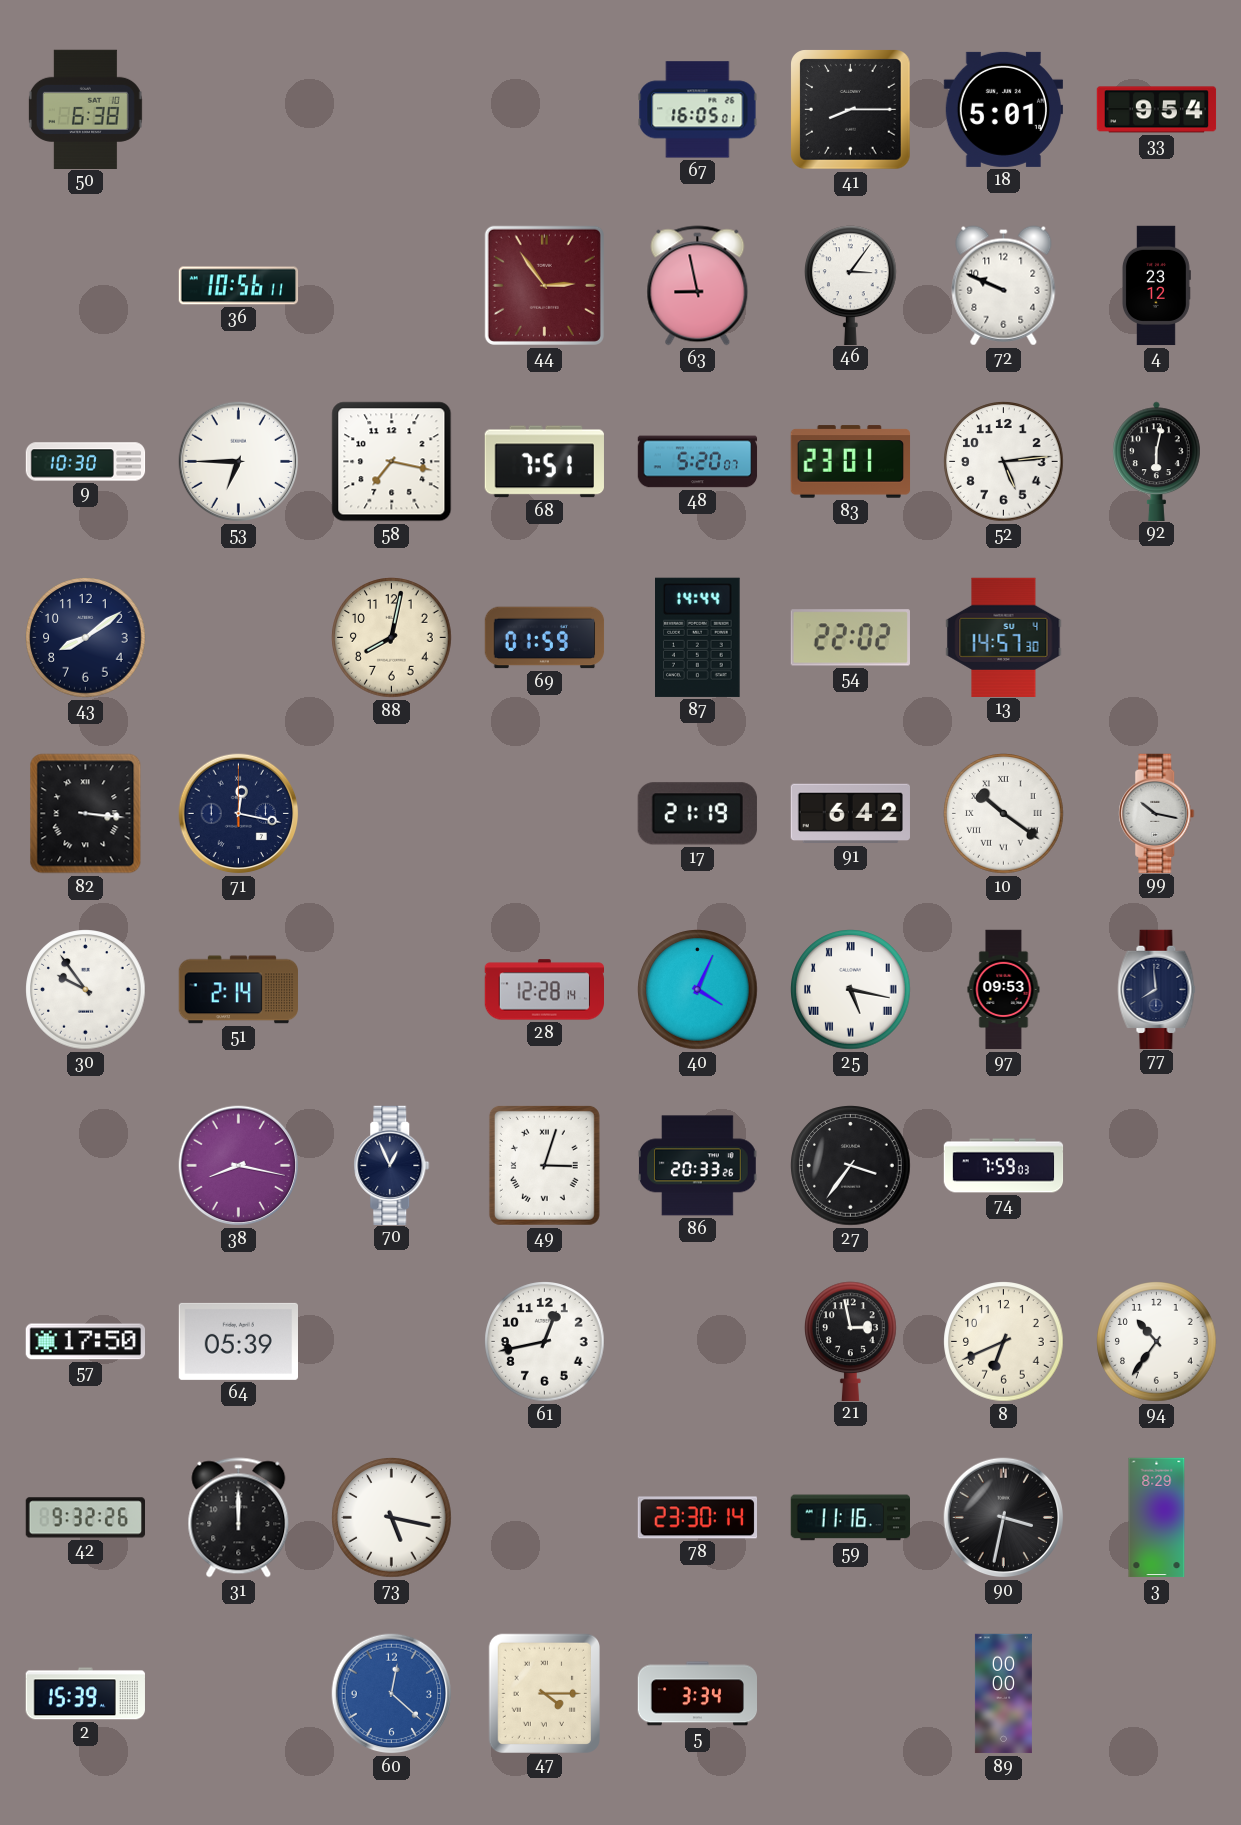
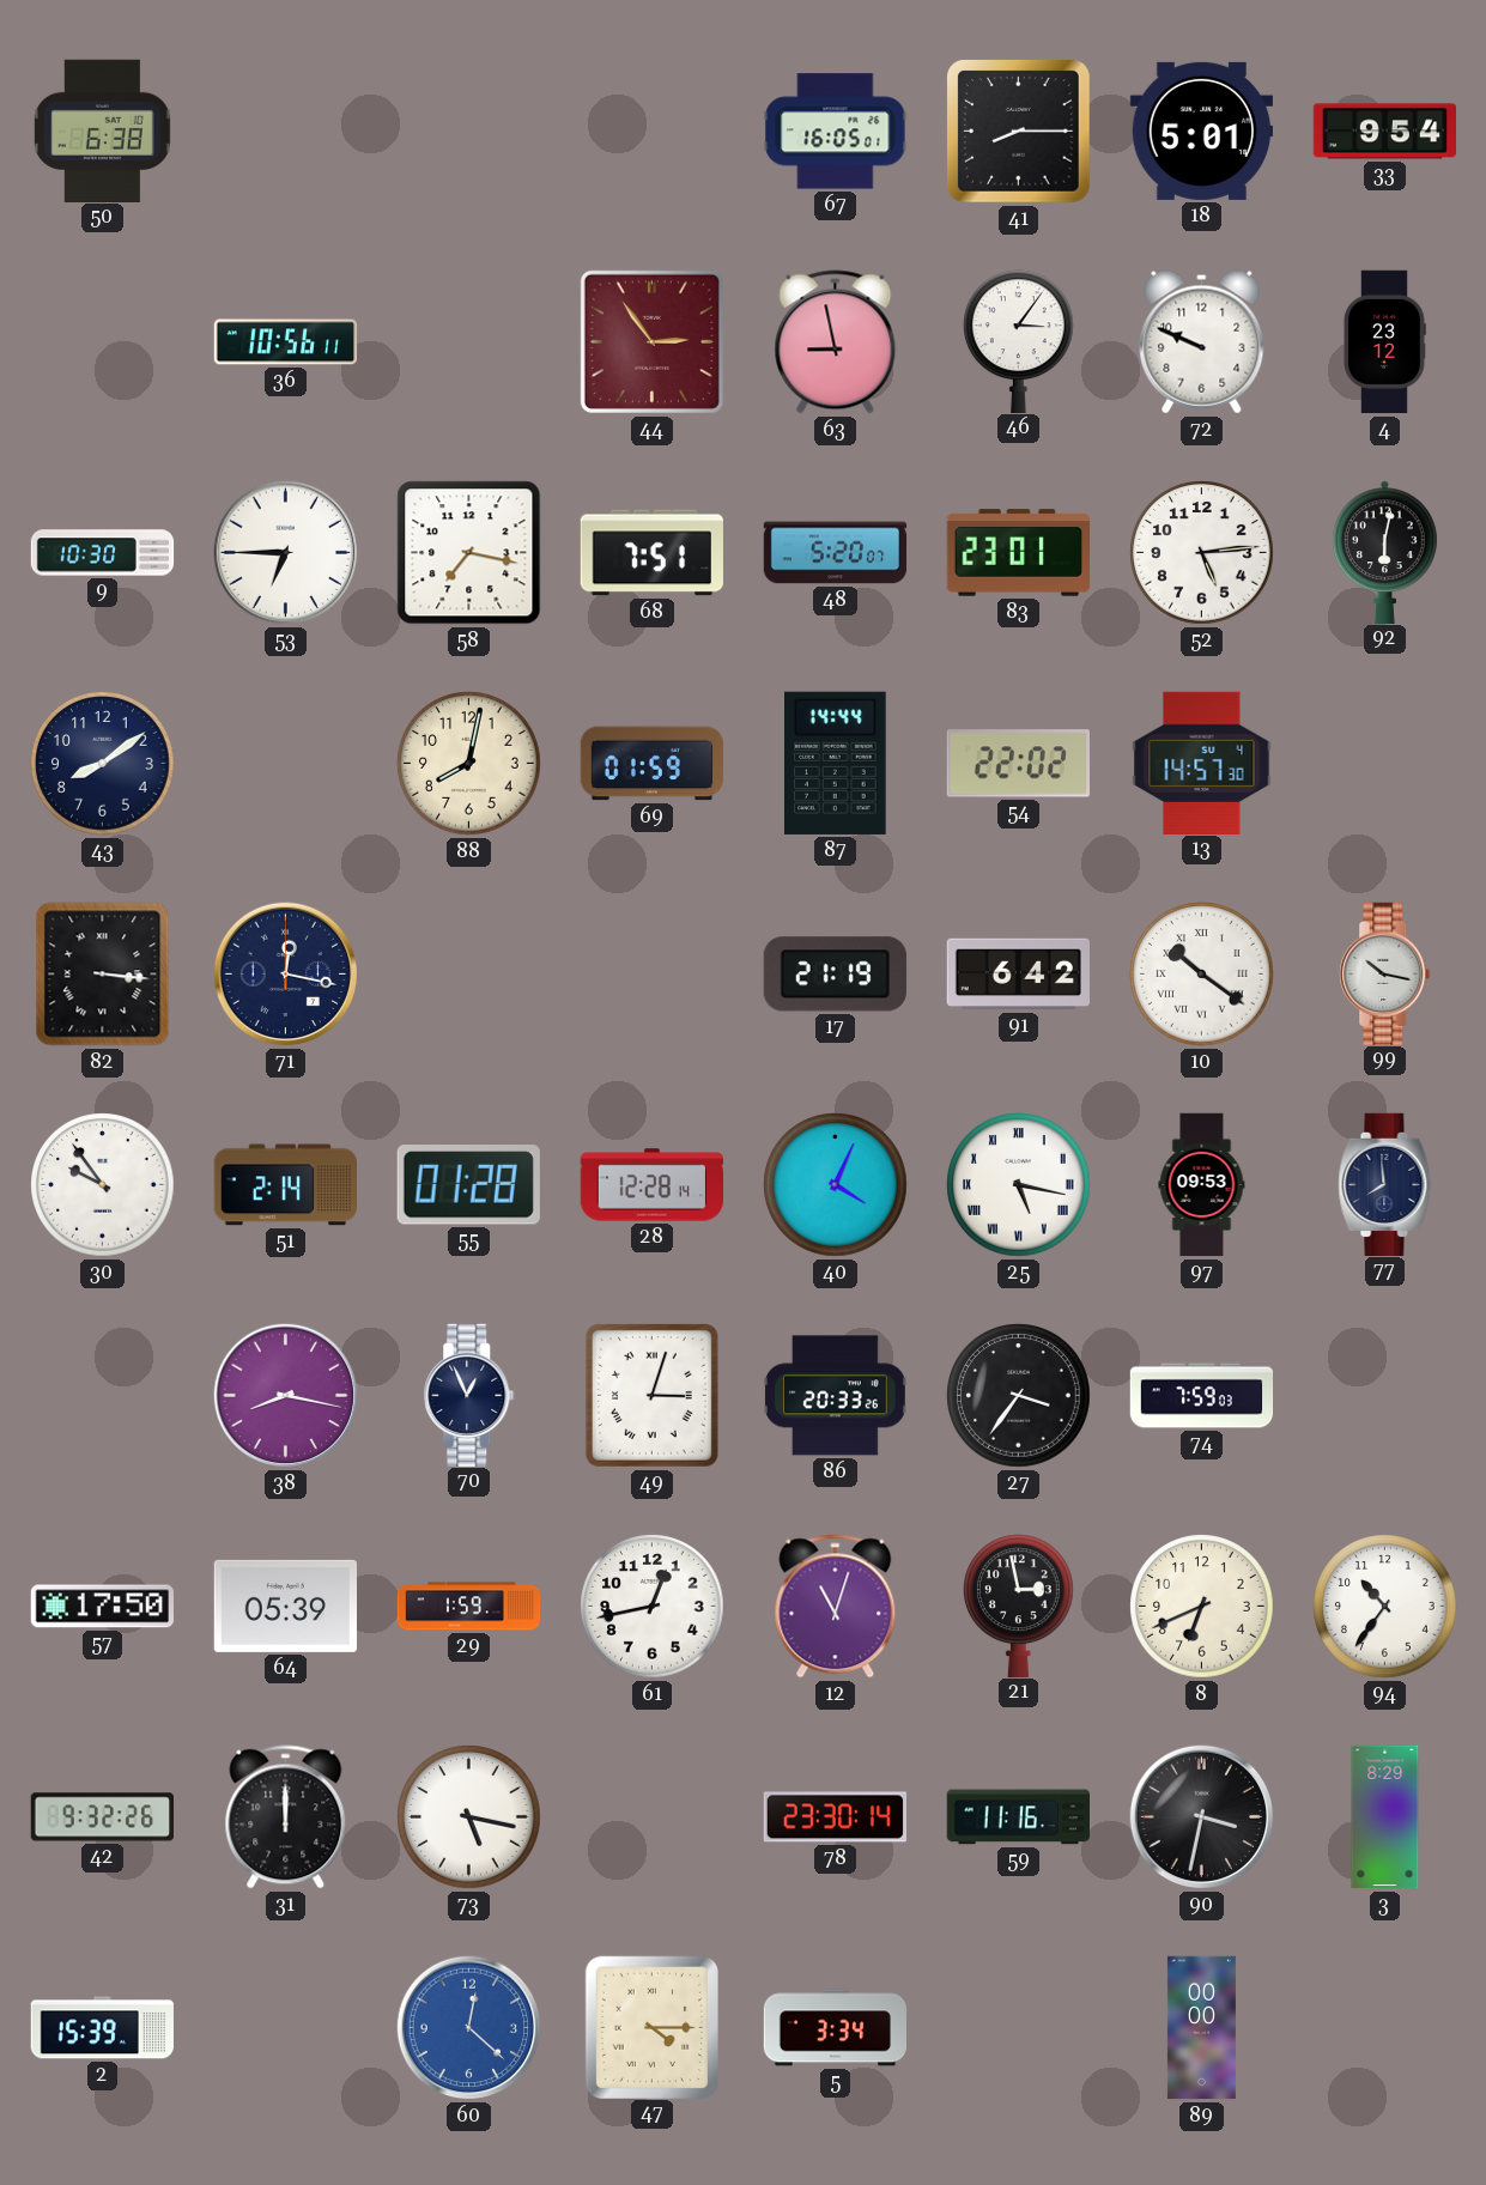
55: none -> 01:28
29: none -> 1:59
12: none -> 11:03
